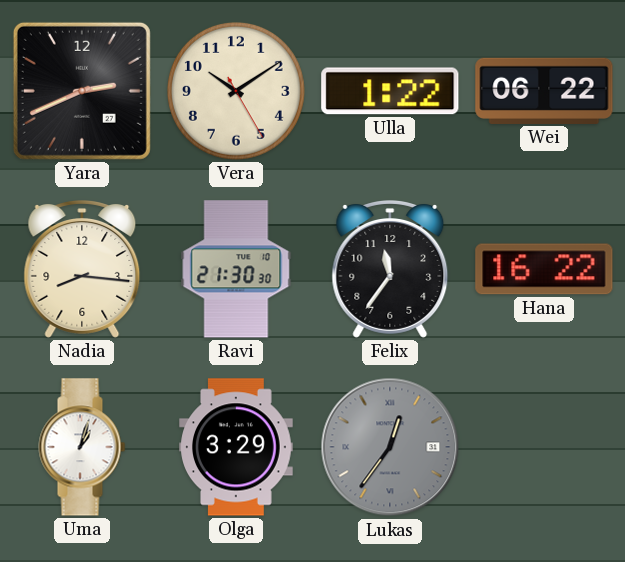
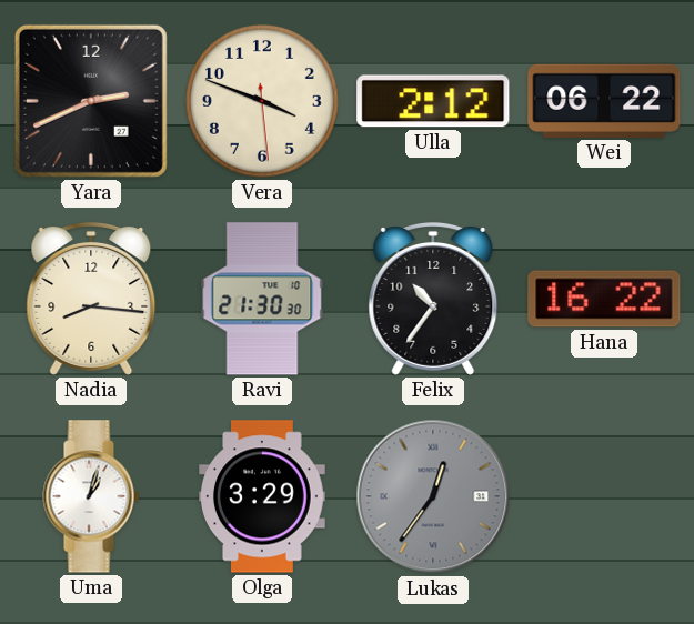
Vera: 10:09 -> 3:48
Ulla: 1:22 -> 2:12
Felix: 11:36 -> 10:36
